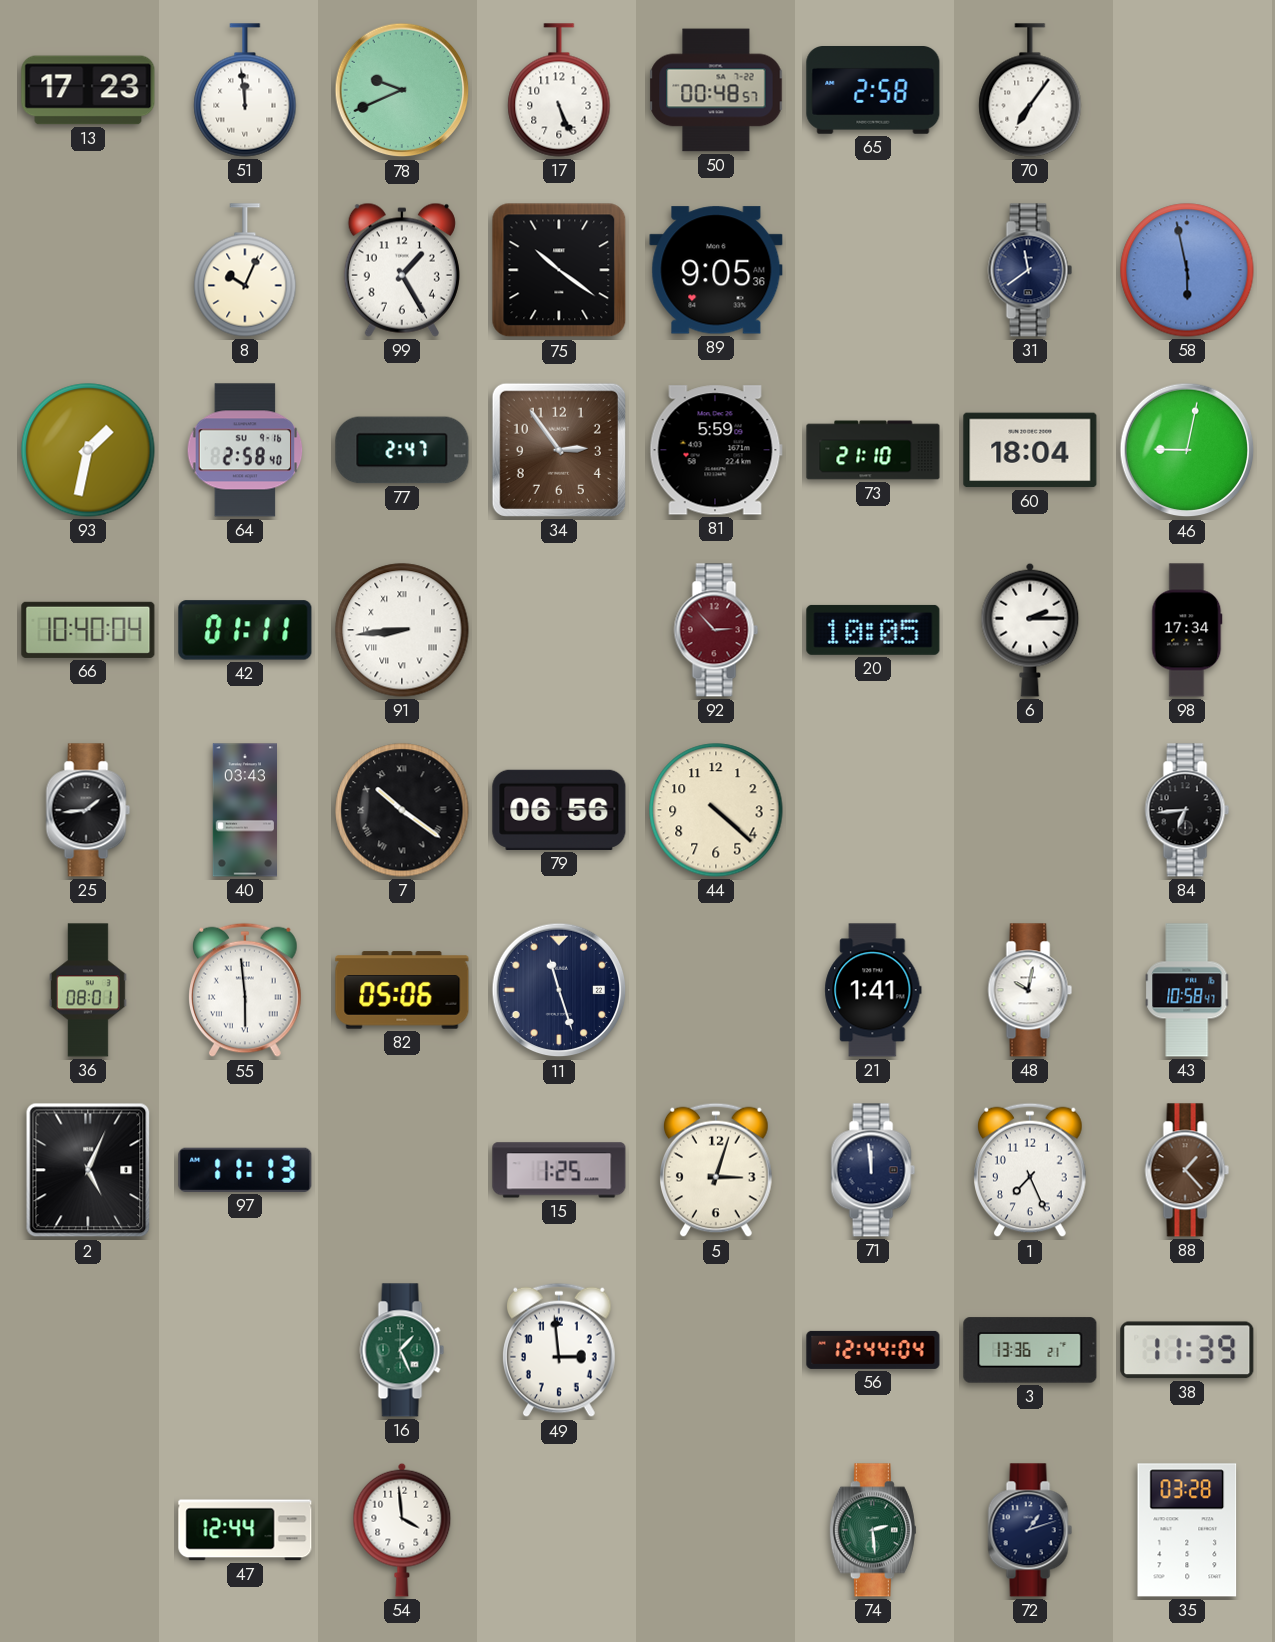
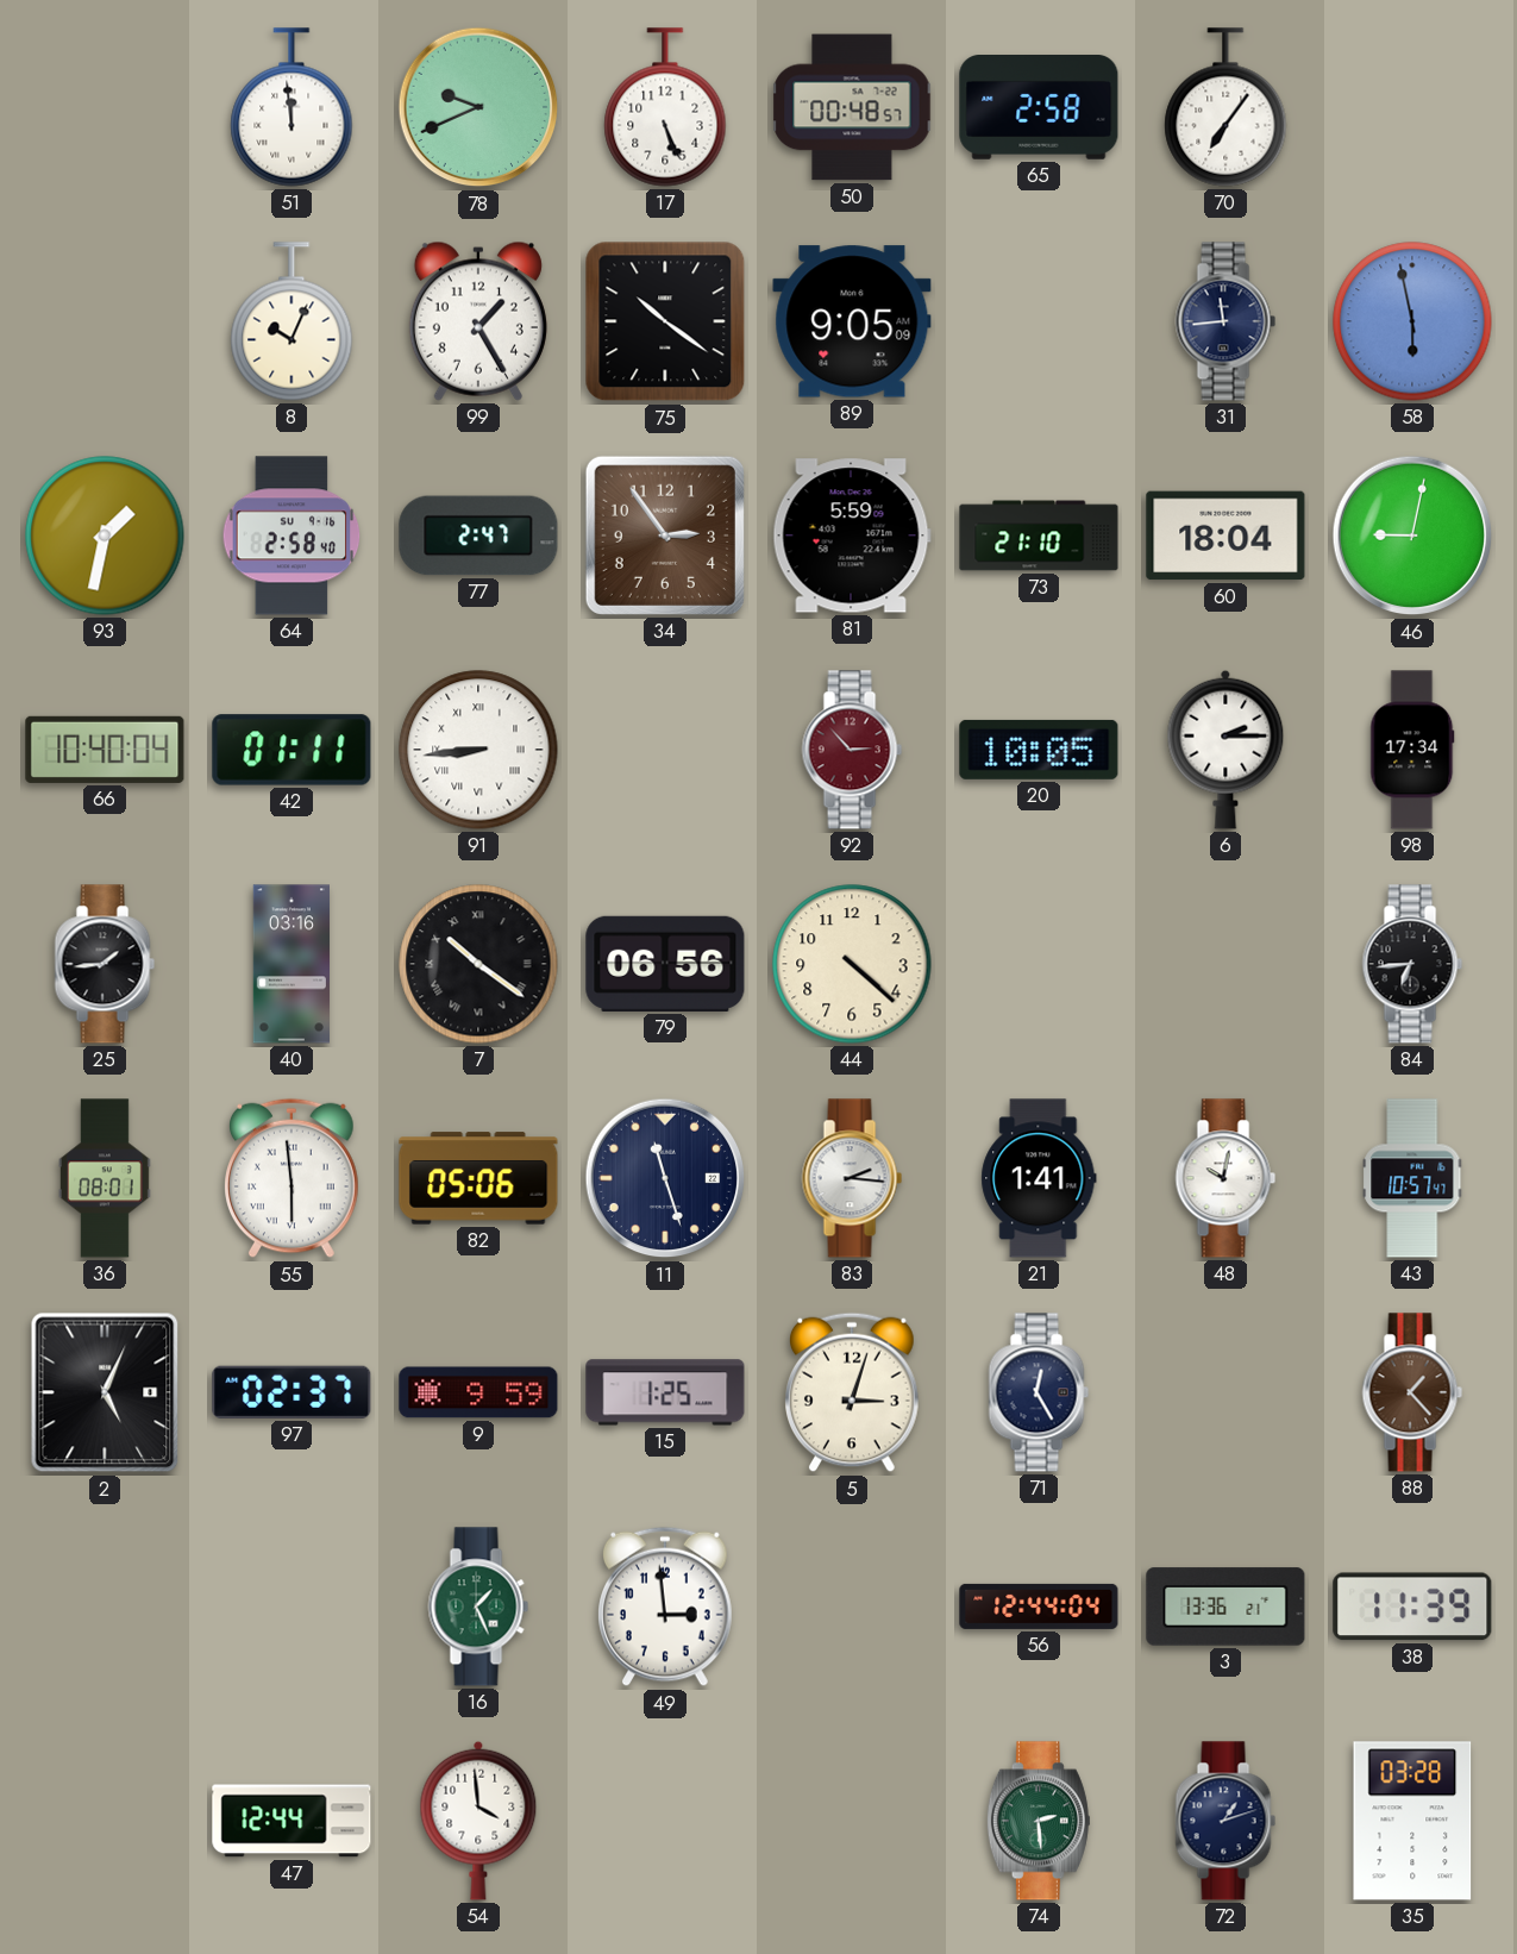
13: 17:23 -> none
89: 9:05:36 -> 9:05:09
31: 11:39 -> 11:44
40: 03:43 -> 03:16
83: none -> 2:16
43: 10:58 -> 10:57
97: 11:13 -> 02:37
9: none -> 9:59
71: 11:59 -> 12:25
1: 7:26 -> none
